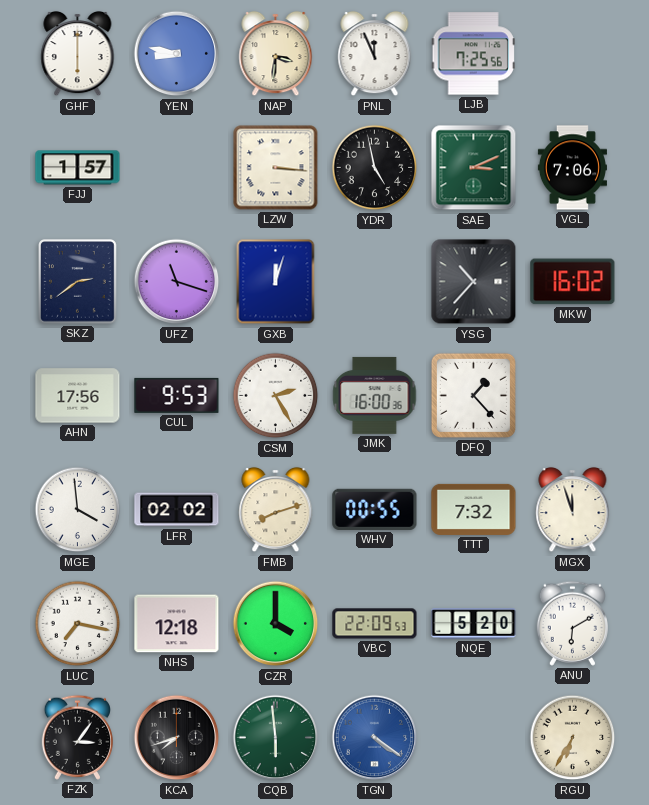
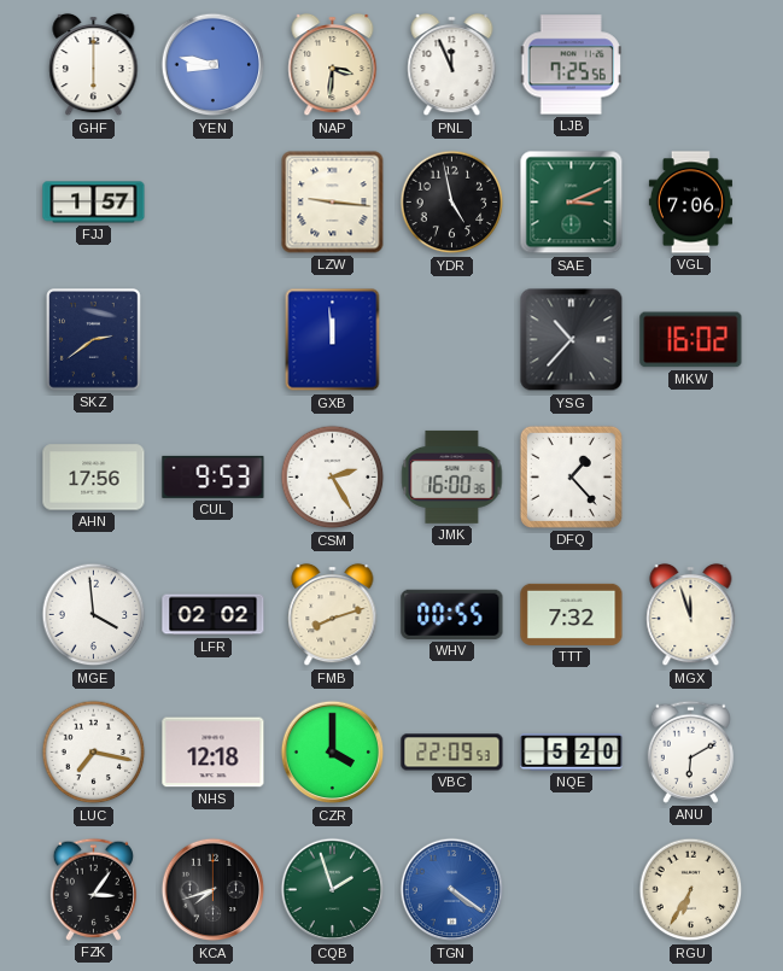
LZW: 3:16 -> 9:16
UFZ: 11:18 -> none
GXB: 12:03 -> 11:59
CQB: 5:59 -> 1:57
